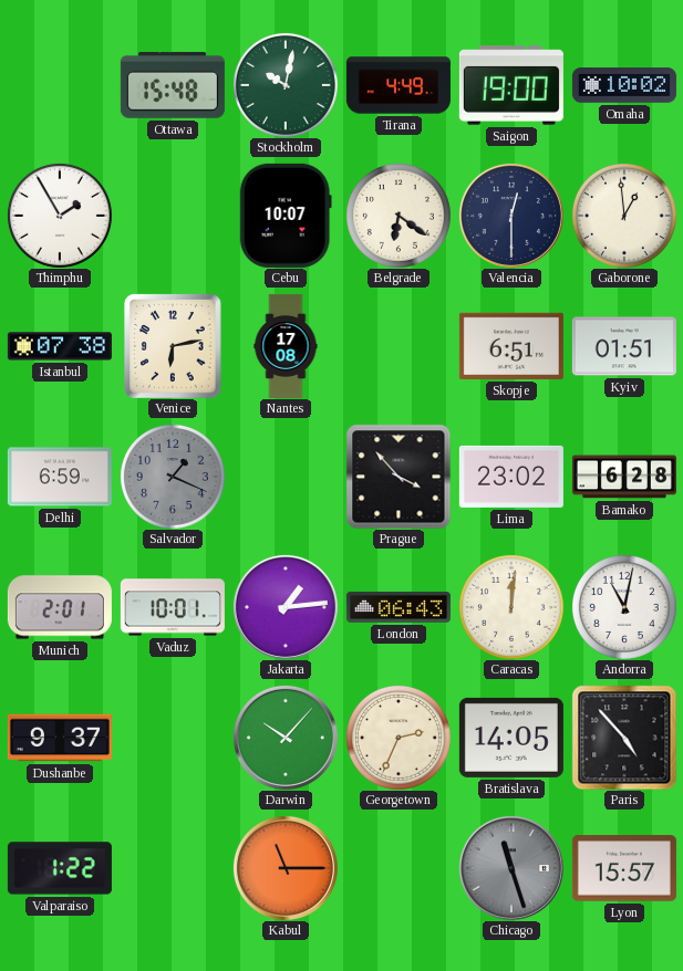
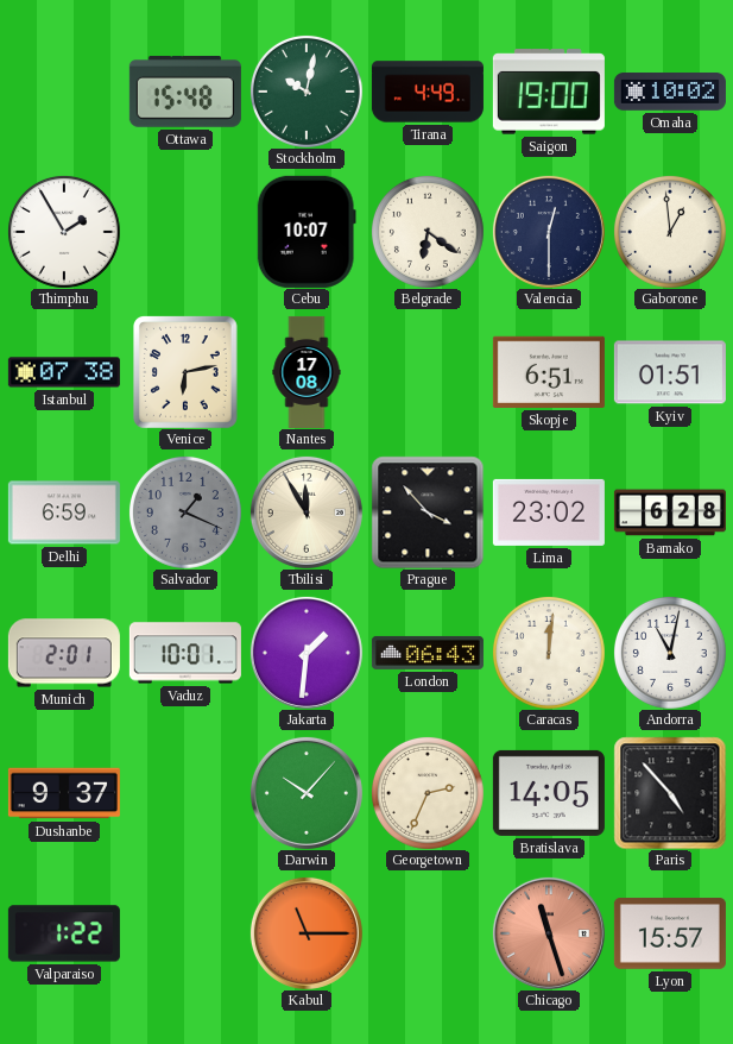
Tbilisi: none -> 11:55
Jakarta: 1:14 -> 1:31
Chicago dial: grey -> salmon
